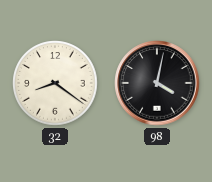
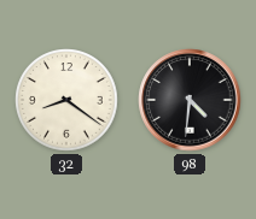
98: 4:02 -> 4:31
